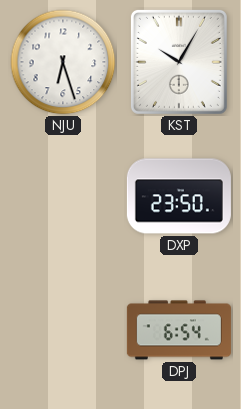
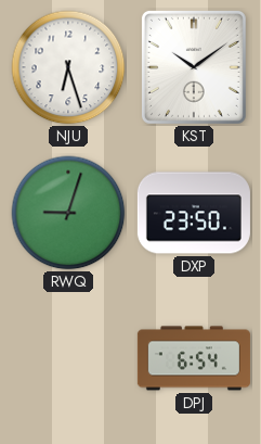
KST: 10:05 -> 10:09
RWQ: none -> 9:03
